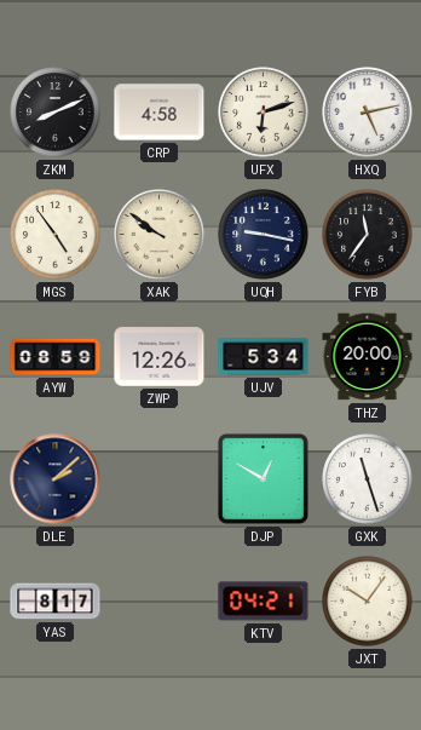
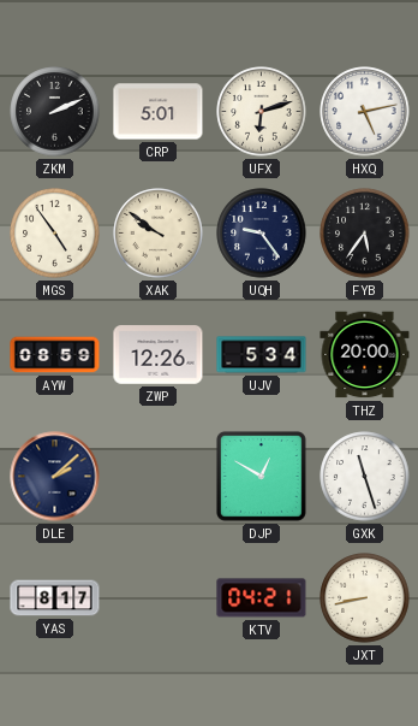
ZKM: 8:11 -> 2:11
CRP: 4:58 -> 5:01
UQH: 9:17 -> 9:24
FYB: 11:36 -> 5:36
JXT: 10:06 -> 8:43
